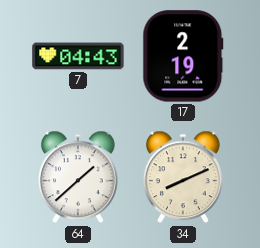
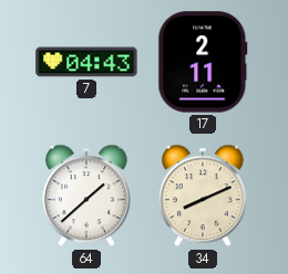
17: 2:19 -> 2:11
